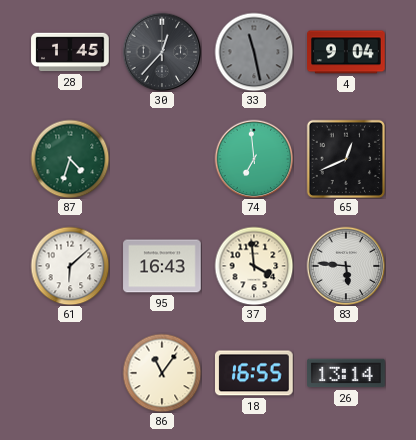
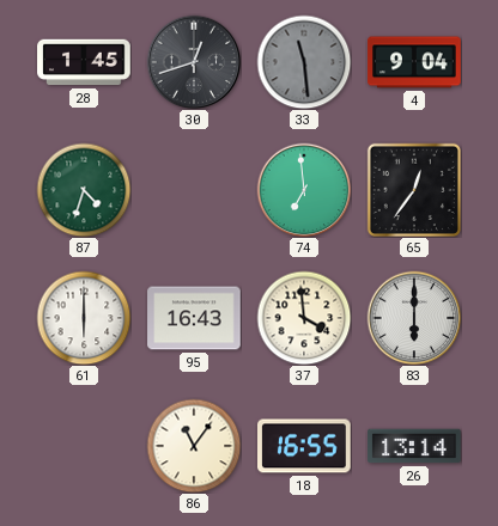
30: 12:37 -> 12:42
33: 11:28 -> 11:29
65: 12:41 -> 12:36
61: 6:08 -> 6:00
83: 5:46 -> 6:00
